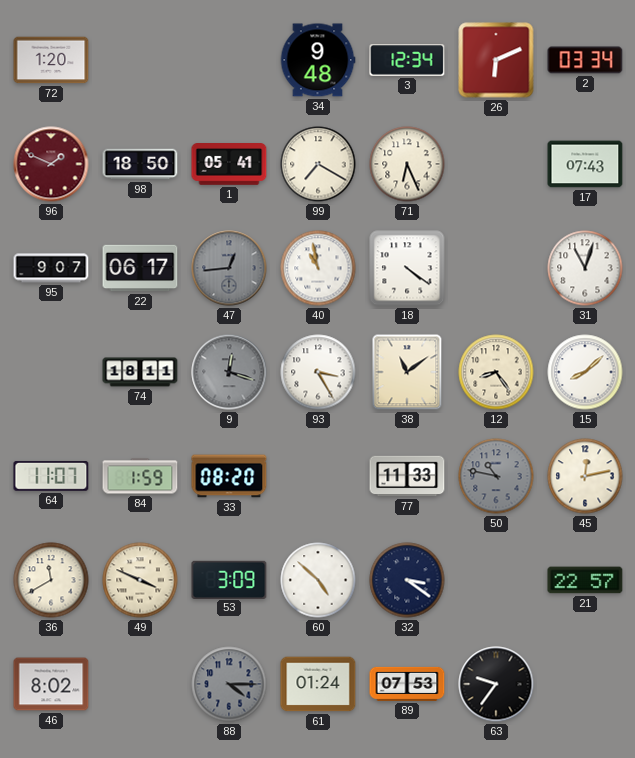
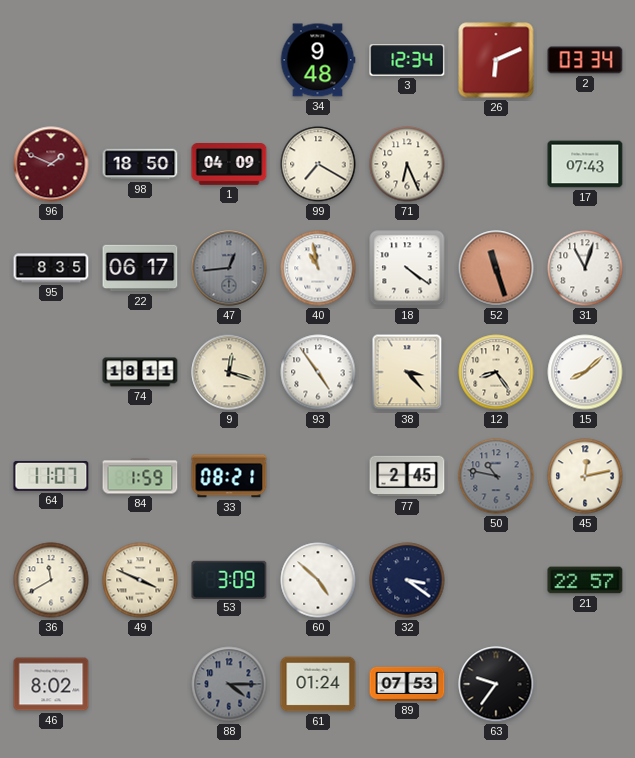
72: 1:20 -> none
1: 05:41 -> 04:09
95: 9:07 -> 8:35
52: none -> 11:27
9 dial: grey -> cream
93: 3:25 -> 4:54
38: 11:09 -> 3:23
33: 08:20 -> 08:21
77: 11:33 -> 2:45
